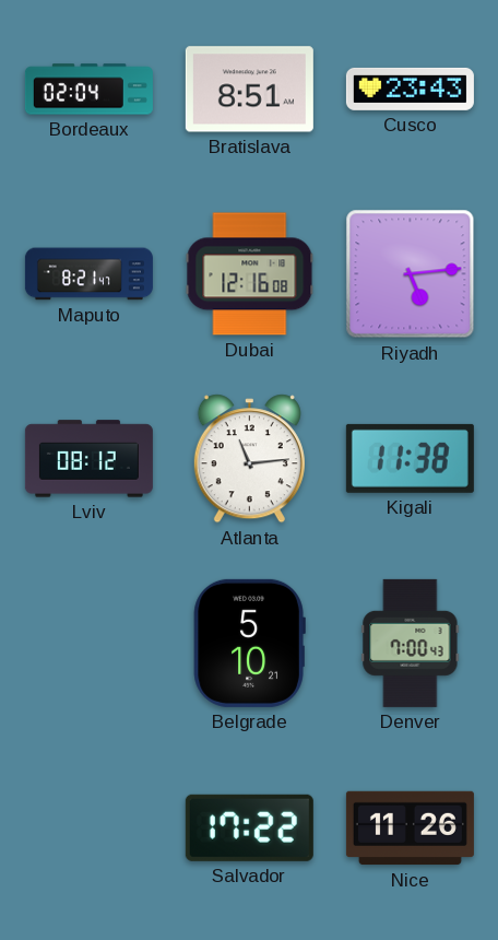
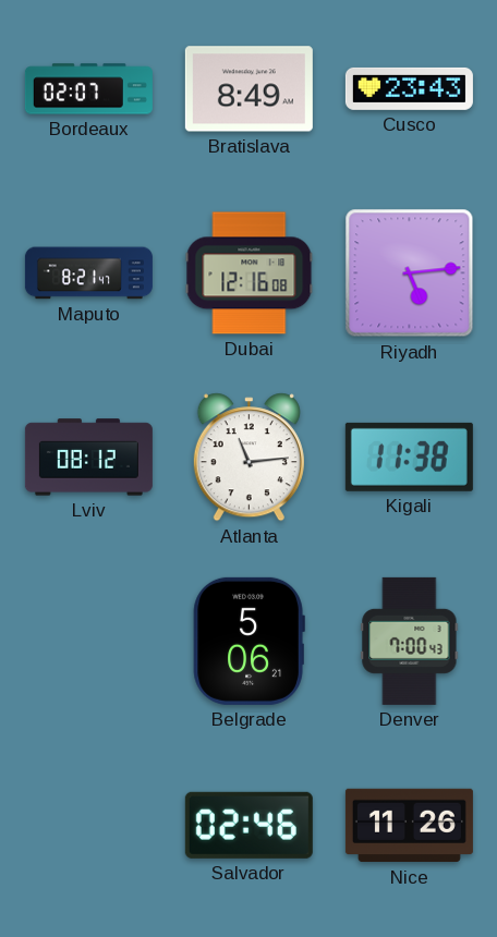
Bordeaux: 02:04 -> 02:07
Bratislava: 8:51 -> 8:49
Belgrade: 5:10 -> 5:06
Salvador: 17:22 -> 02:46
